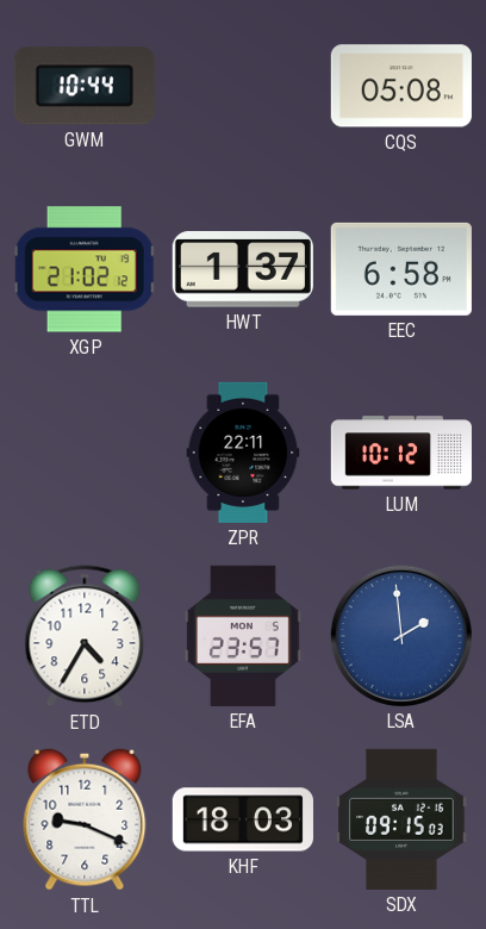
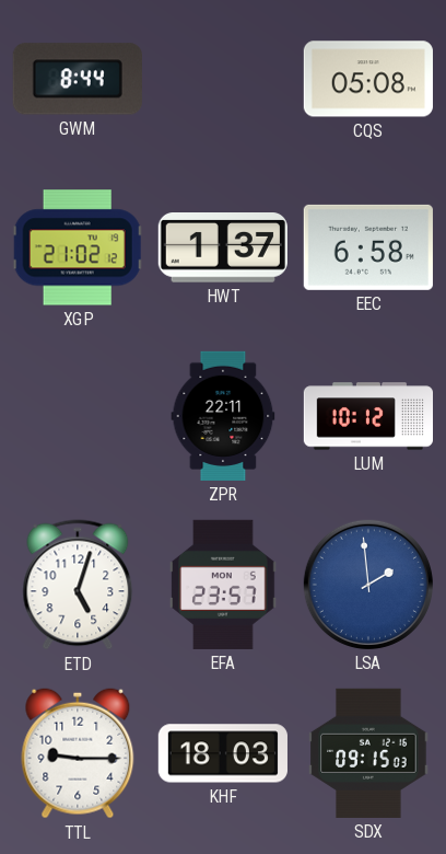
GWM: 10:44 -> 8:44
ETD: 4:35 -> 5:03
TTL: 9:19 -> 9:15
